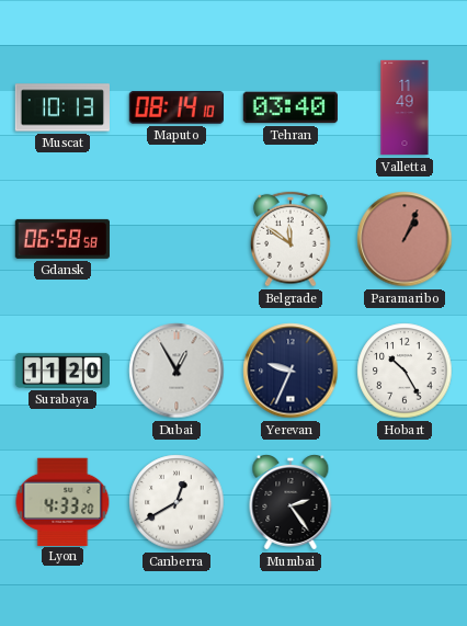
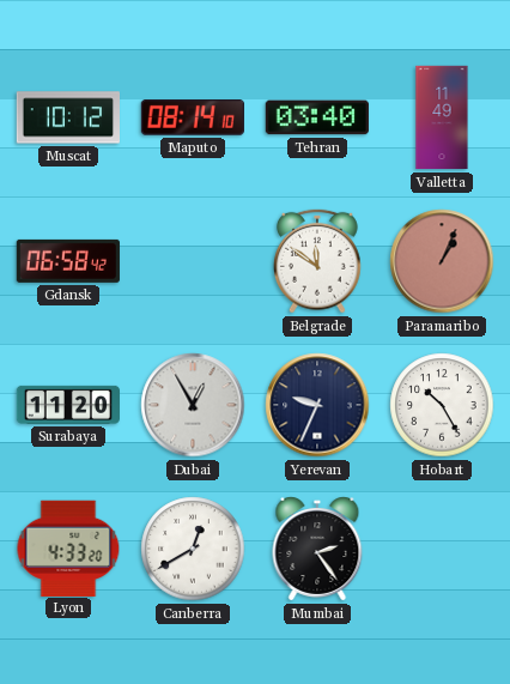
Muscat: 10:13 -> 10:12
Gdansk: 06:58:58 -> 06:58:42
